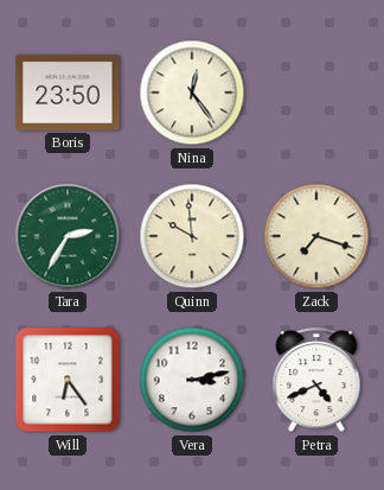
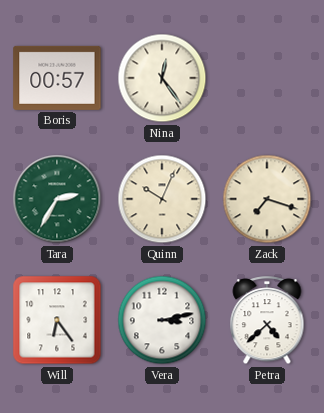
Boris: 23:50 -> 00:57
Quinn: 9:59 -> 10:04
Petra: 4:41 -> 4:38
